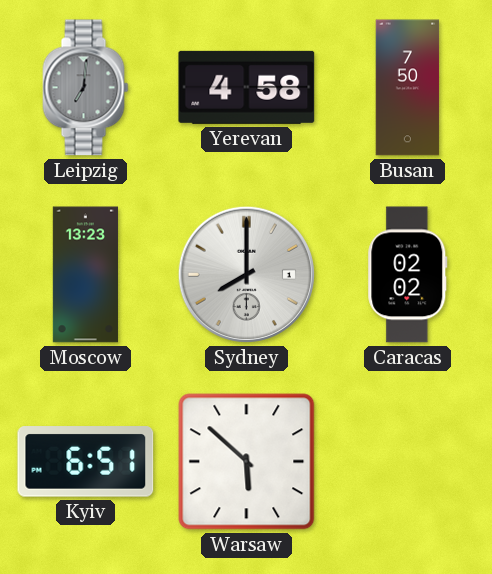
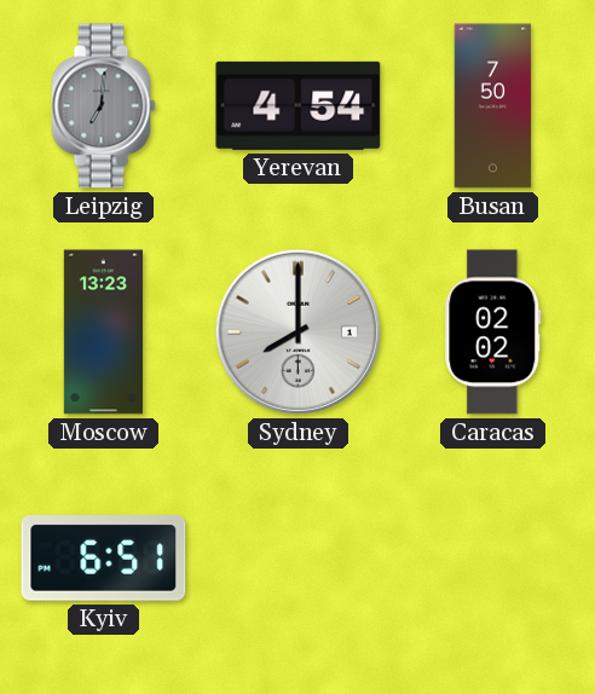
Yerevan: 4:58 -> 4:54
Warsaw: 5:52 -> none
